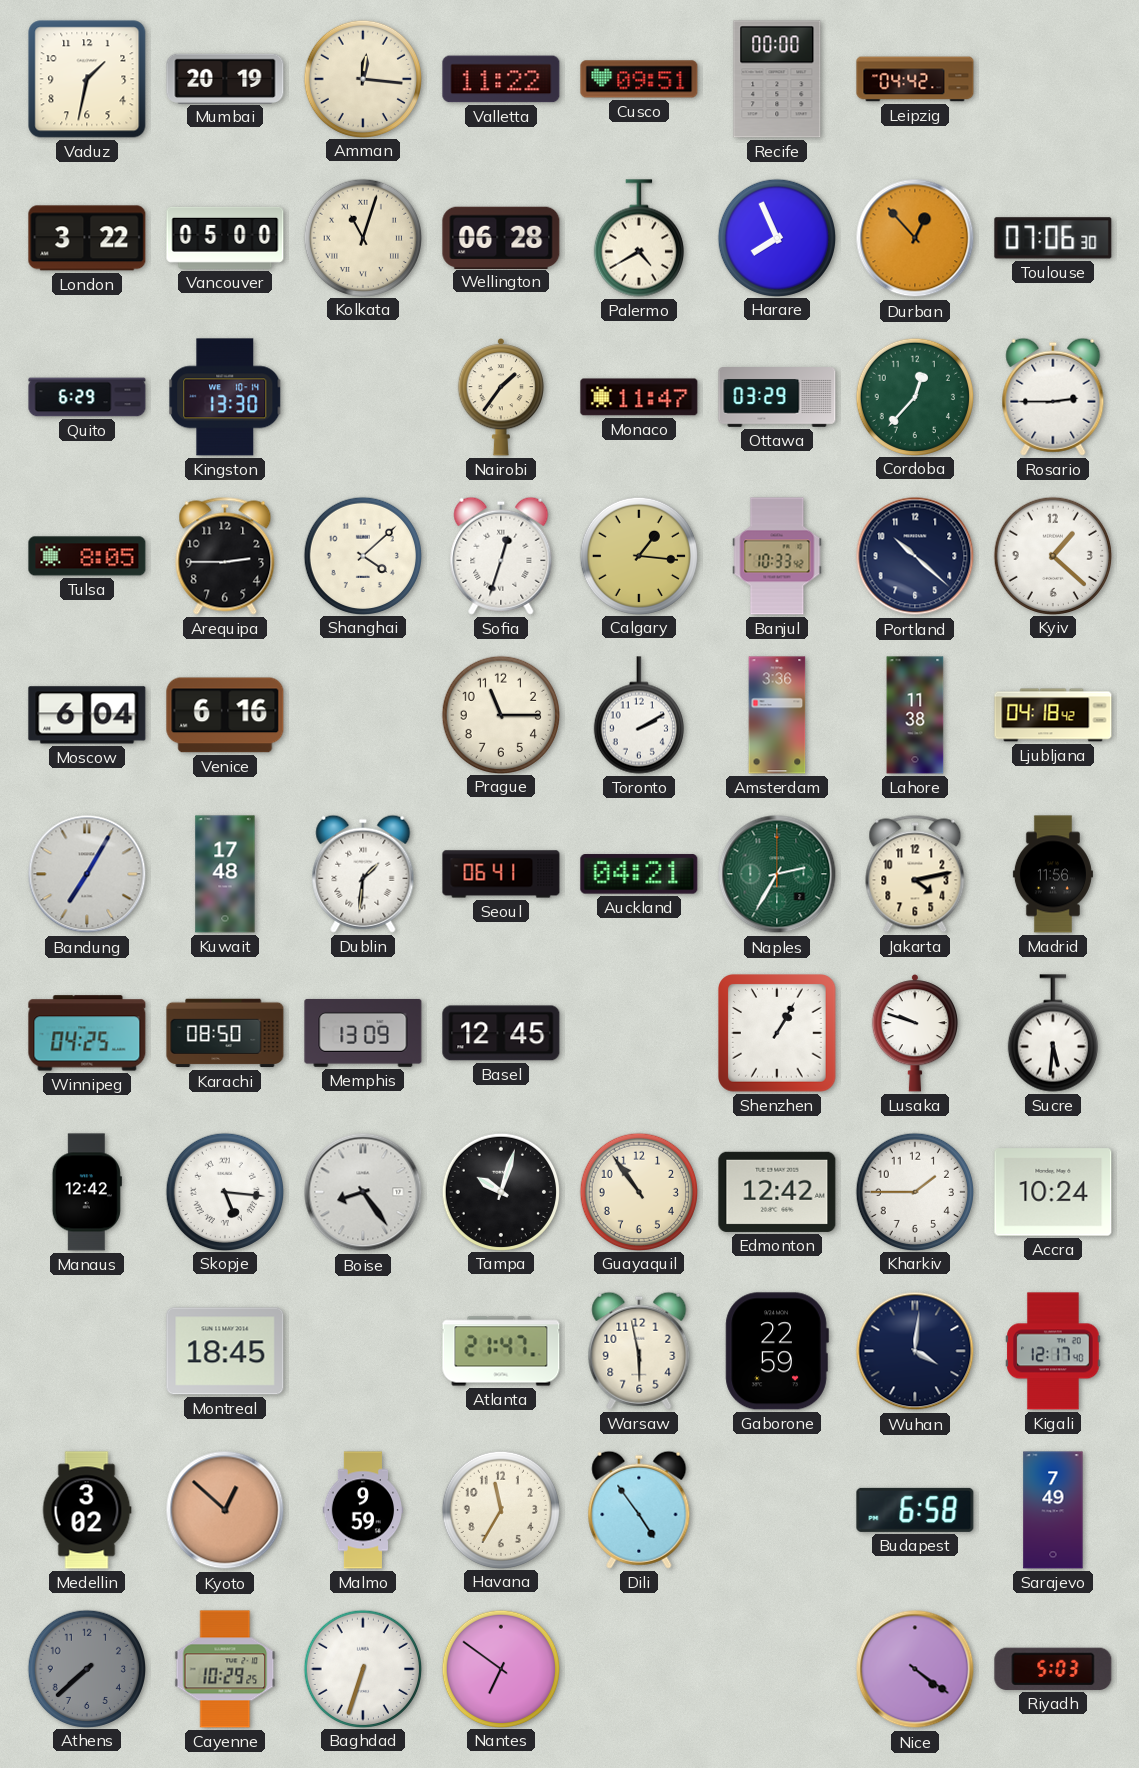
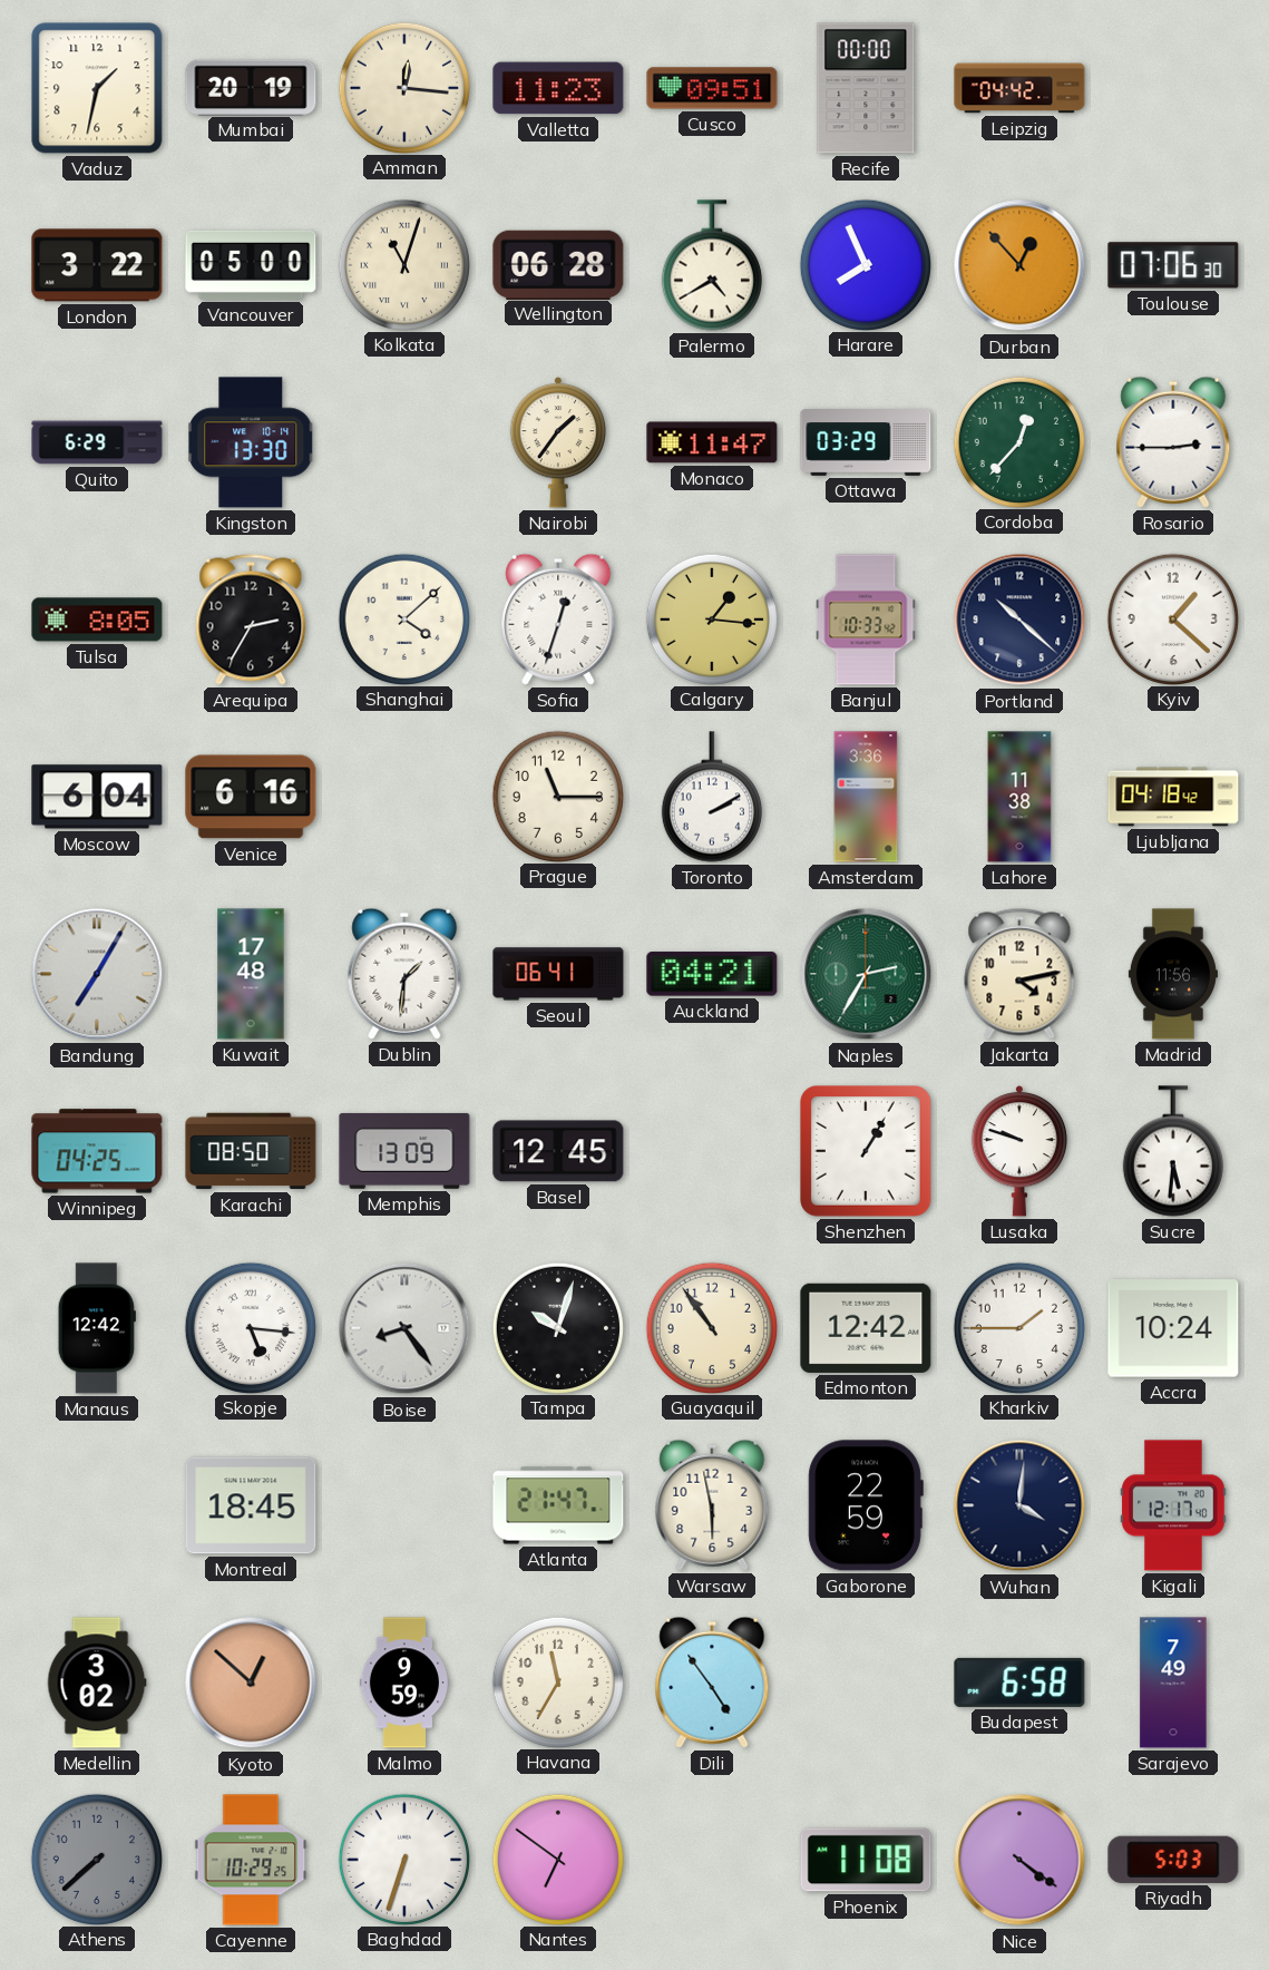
Valletta: 11:22 -> 11:23
Arequipa: 2:45 -> 2:35
Phoenix: none -> 11:08
